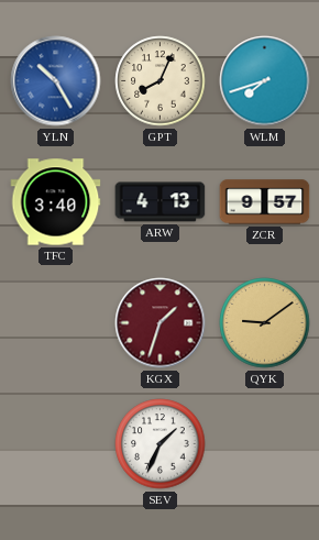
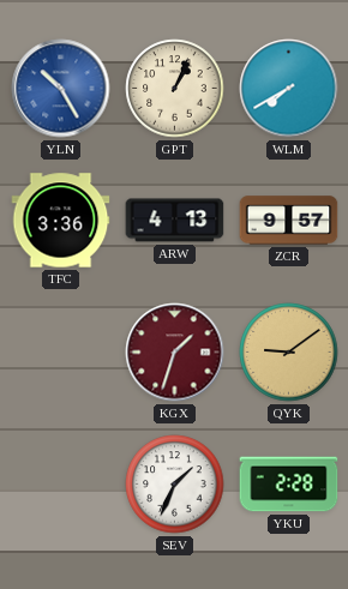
GPT: 8:04 -> 1:04
WLM: 7:42 -> 7:40
TFC: 3:40 -> 3:36
YKU: none -> 2:28
